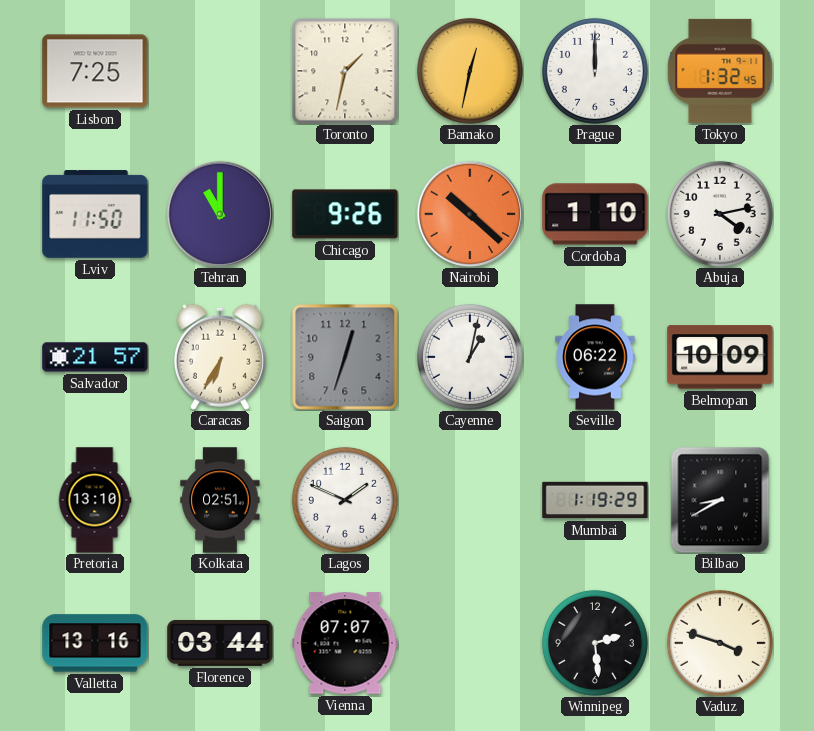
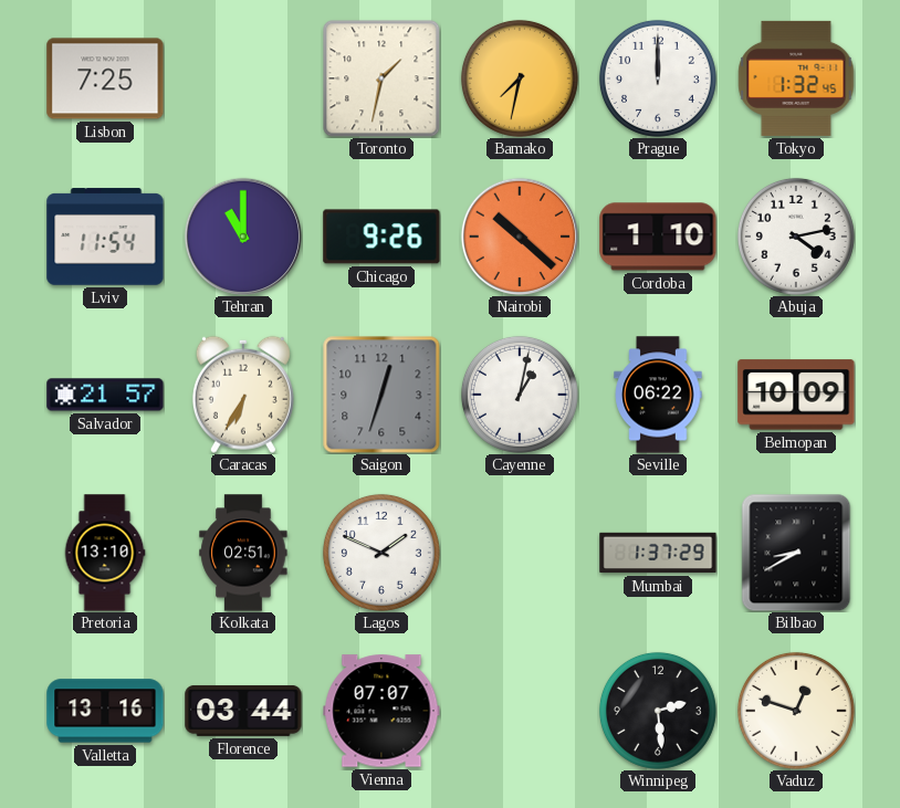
Bamako: 12:32 -> 7:32
Lviv: 11:50 -> 11:54
Mumbai: 1:19 -> 1:37
Vaduz: 3:48 -> 12:48
